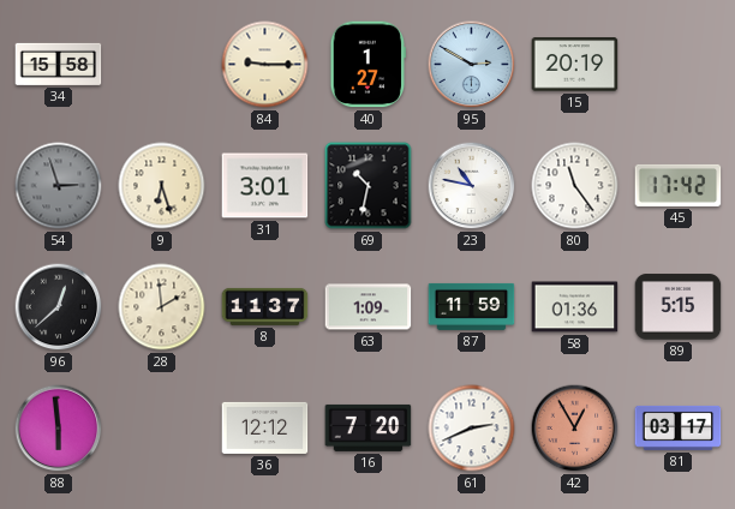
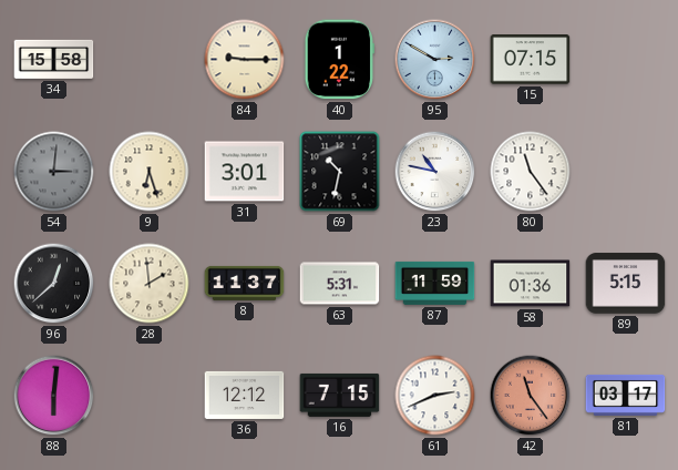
40: 1:27 -> 1:22
15: 20:19 -> 07:15
54: 2:57 -> 3:01
45: 17:42 -> none
63: 1:09 -> 5:31
88: 5:59 -> 6:01
16: 7:20 -> 7:15
42: 12:55 -> 11:24
